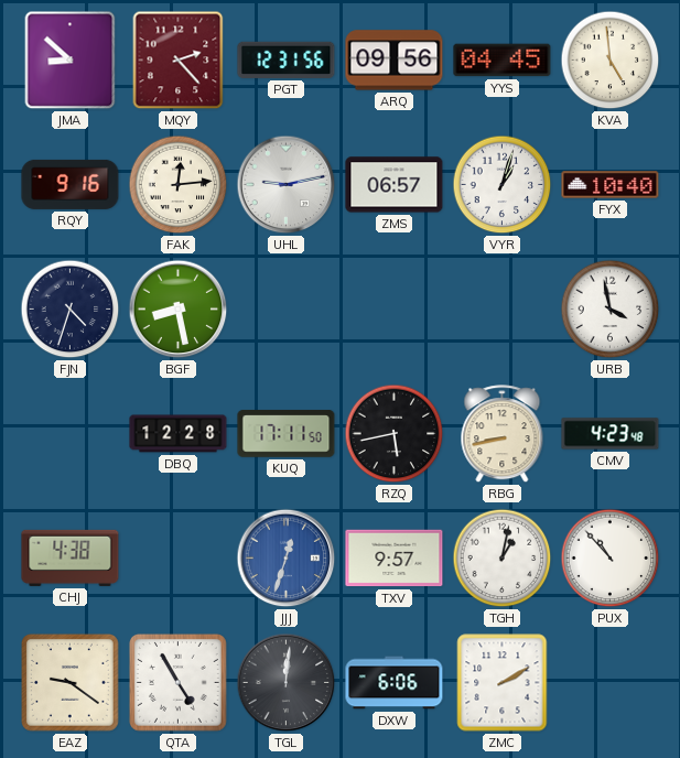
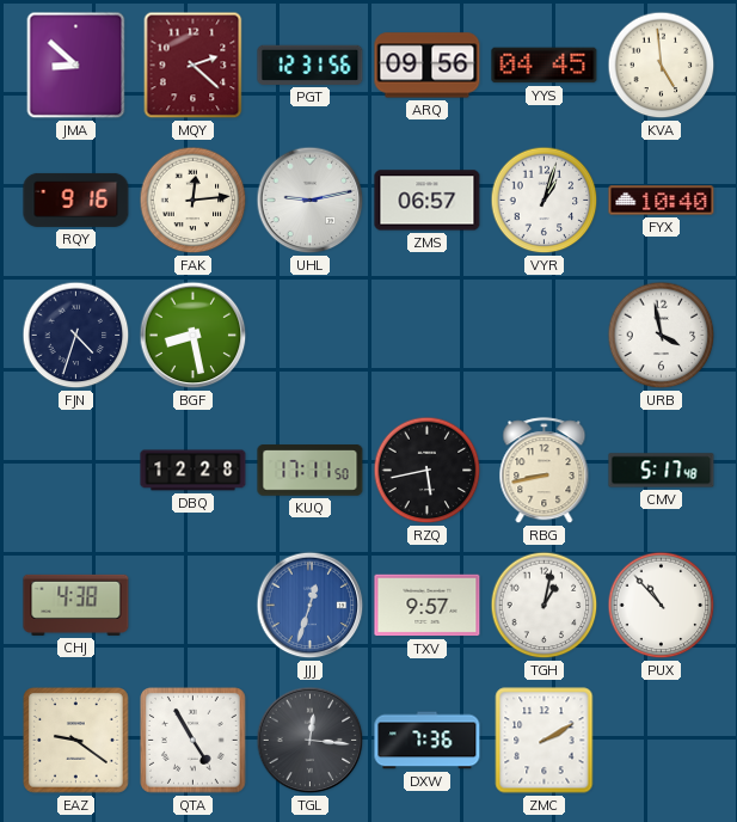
MQY: 2:23 -> 2:22
CMV: 4:23 -> 5:17
TGL: 12:01 -> 12:16
DXW: 6:06 -> 7:36
